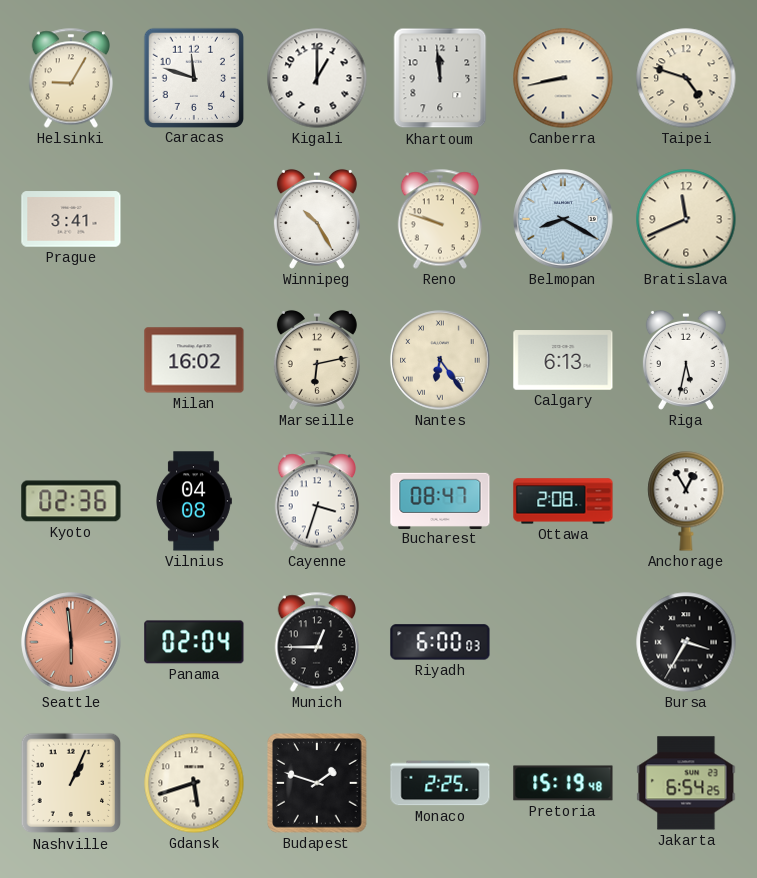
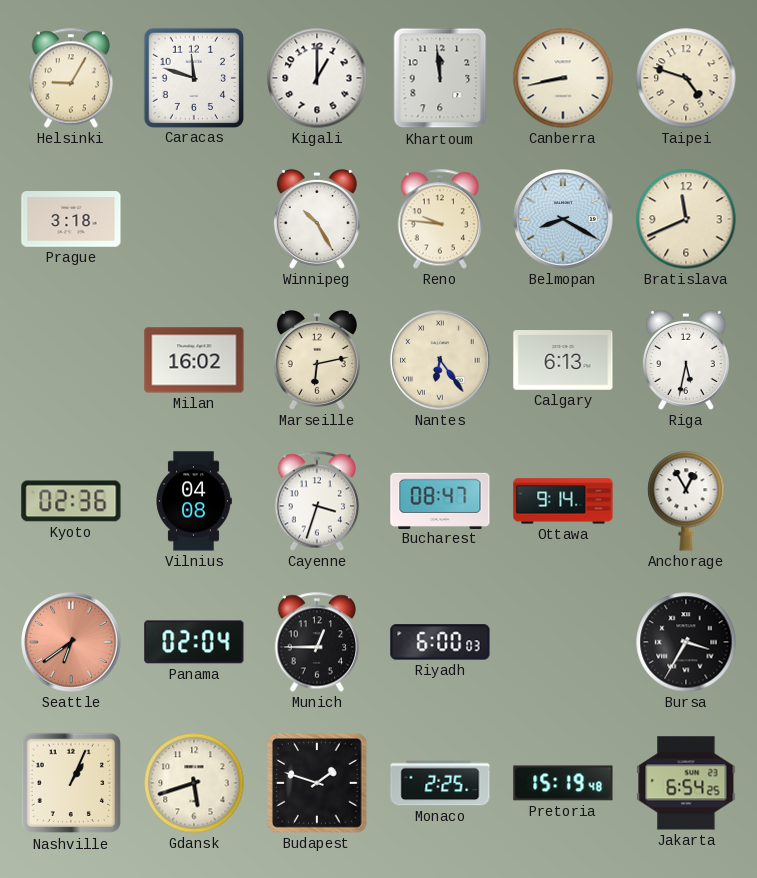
Prague: 3:41 -> 3:18
Reno: 9:48 -> 9:46
Ottawa: 2:08 -> 9:14
Seattle: 5:59 -> 6:39
